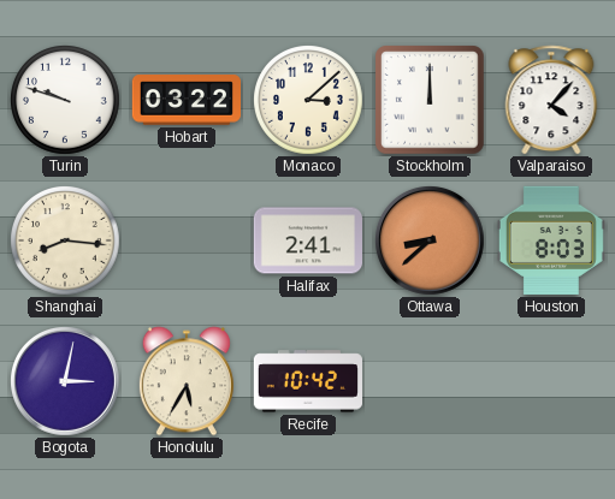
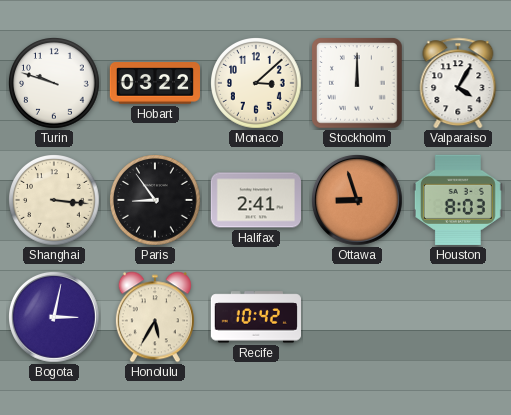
Valparaiso: 4:07 -> 4:05
Shanghai: 8:16 -> 3:16
Paris: none -> 8:54
Ottawa: 8:38 -> 8:57
